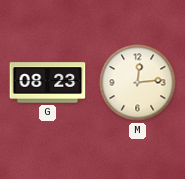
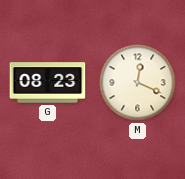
M: 12:14 -> 12:19
